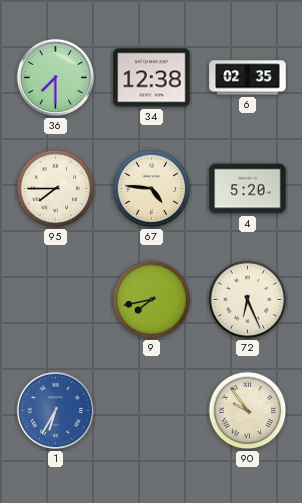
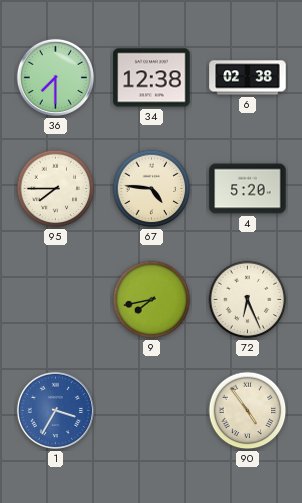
6: 02:35 -> 02:38
1: 6:35 -> 3:35
90: 9:54 -> 4:54
